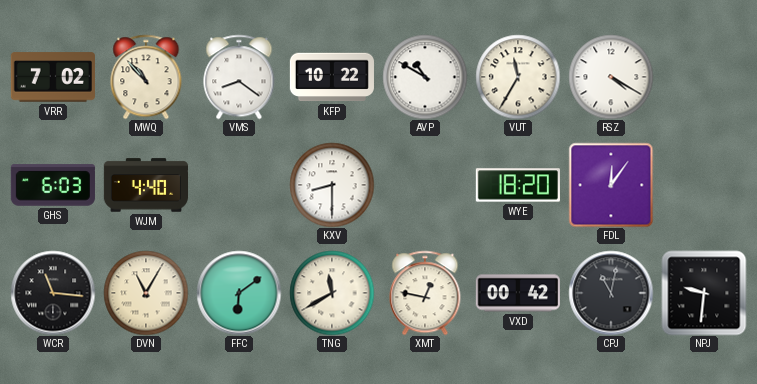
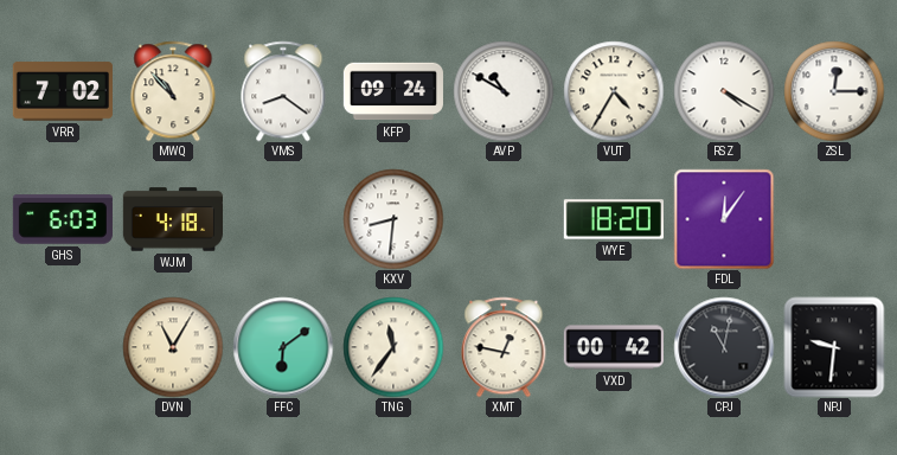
KFP: 10:22 -> 09:24
VUT: 11:35 -> 4:35
ZSL: none -> 12:15
WJM: 4:40 -> 4:18
KXV: 8:30 -> 8:31
WCR: 11:16 -> none
TNG: 11:40 -> 11:36
